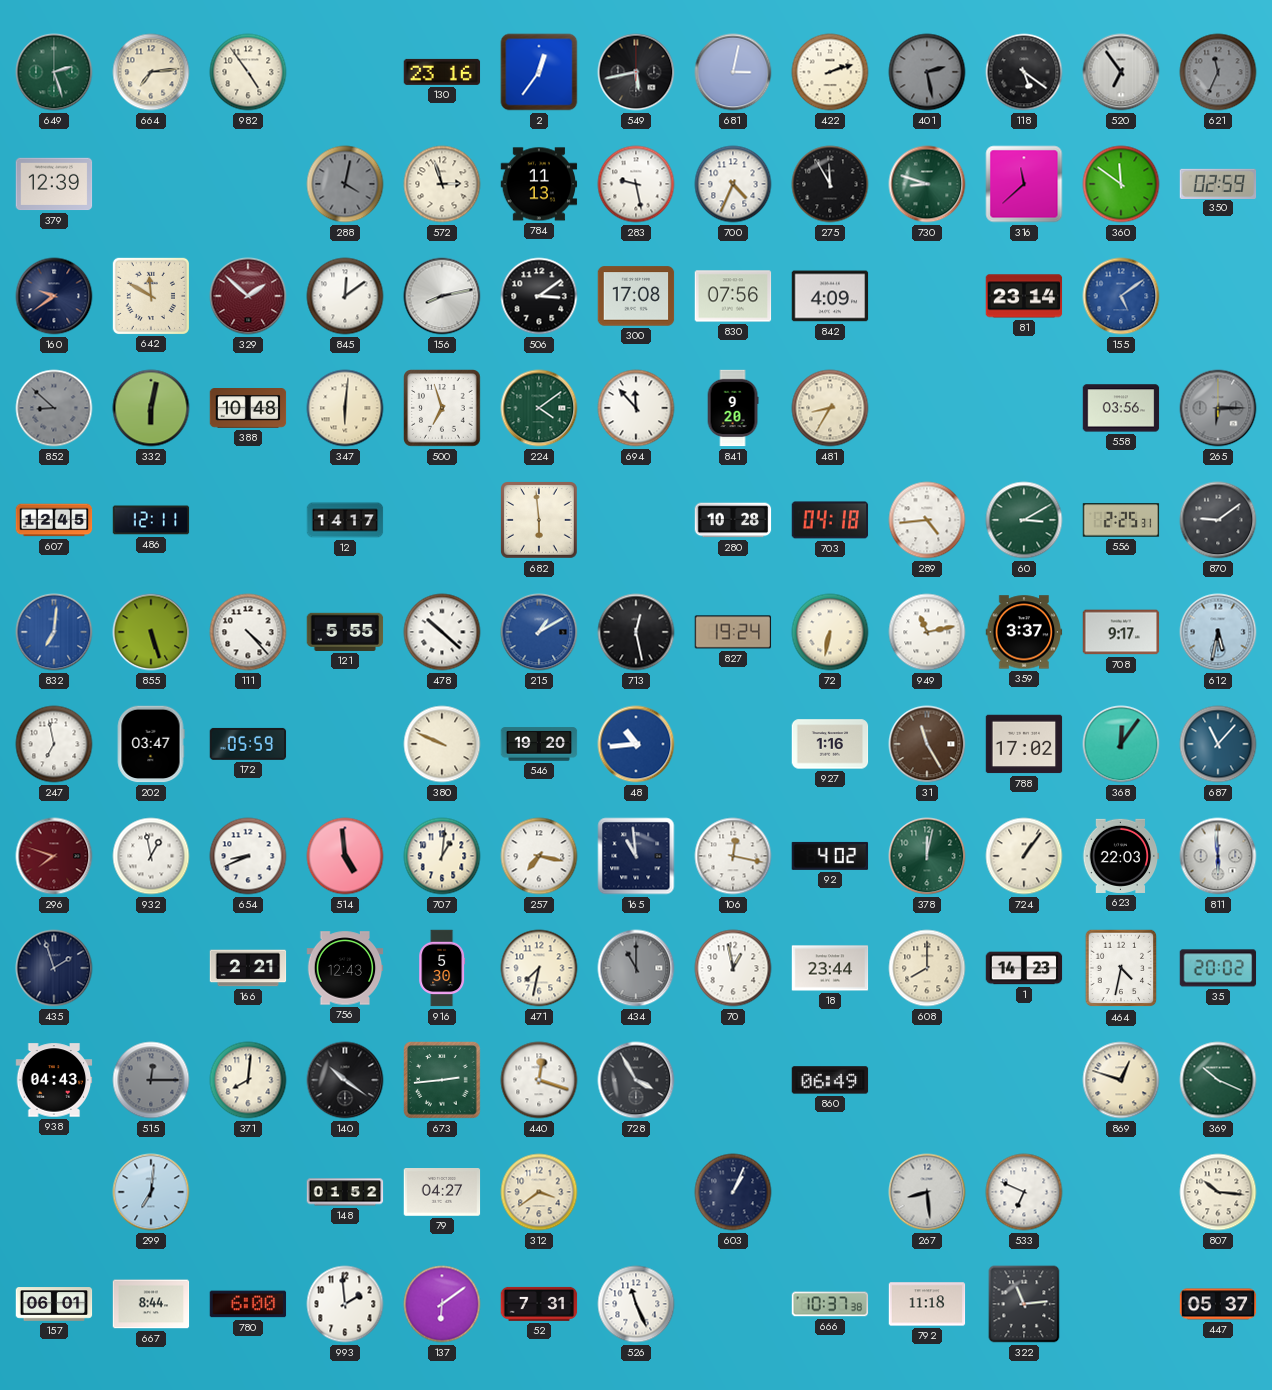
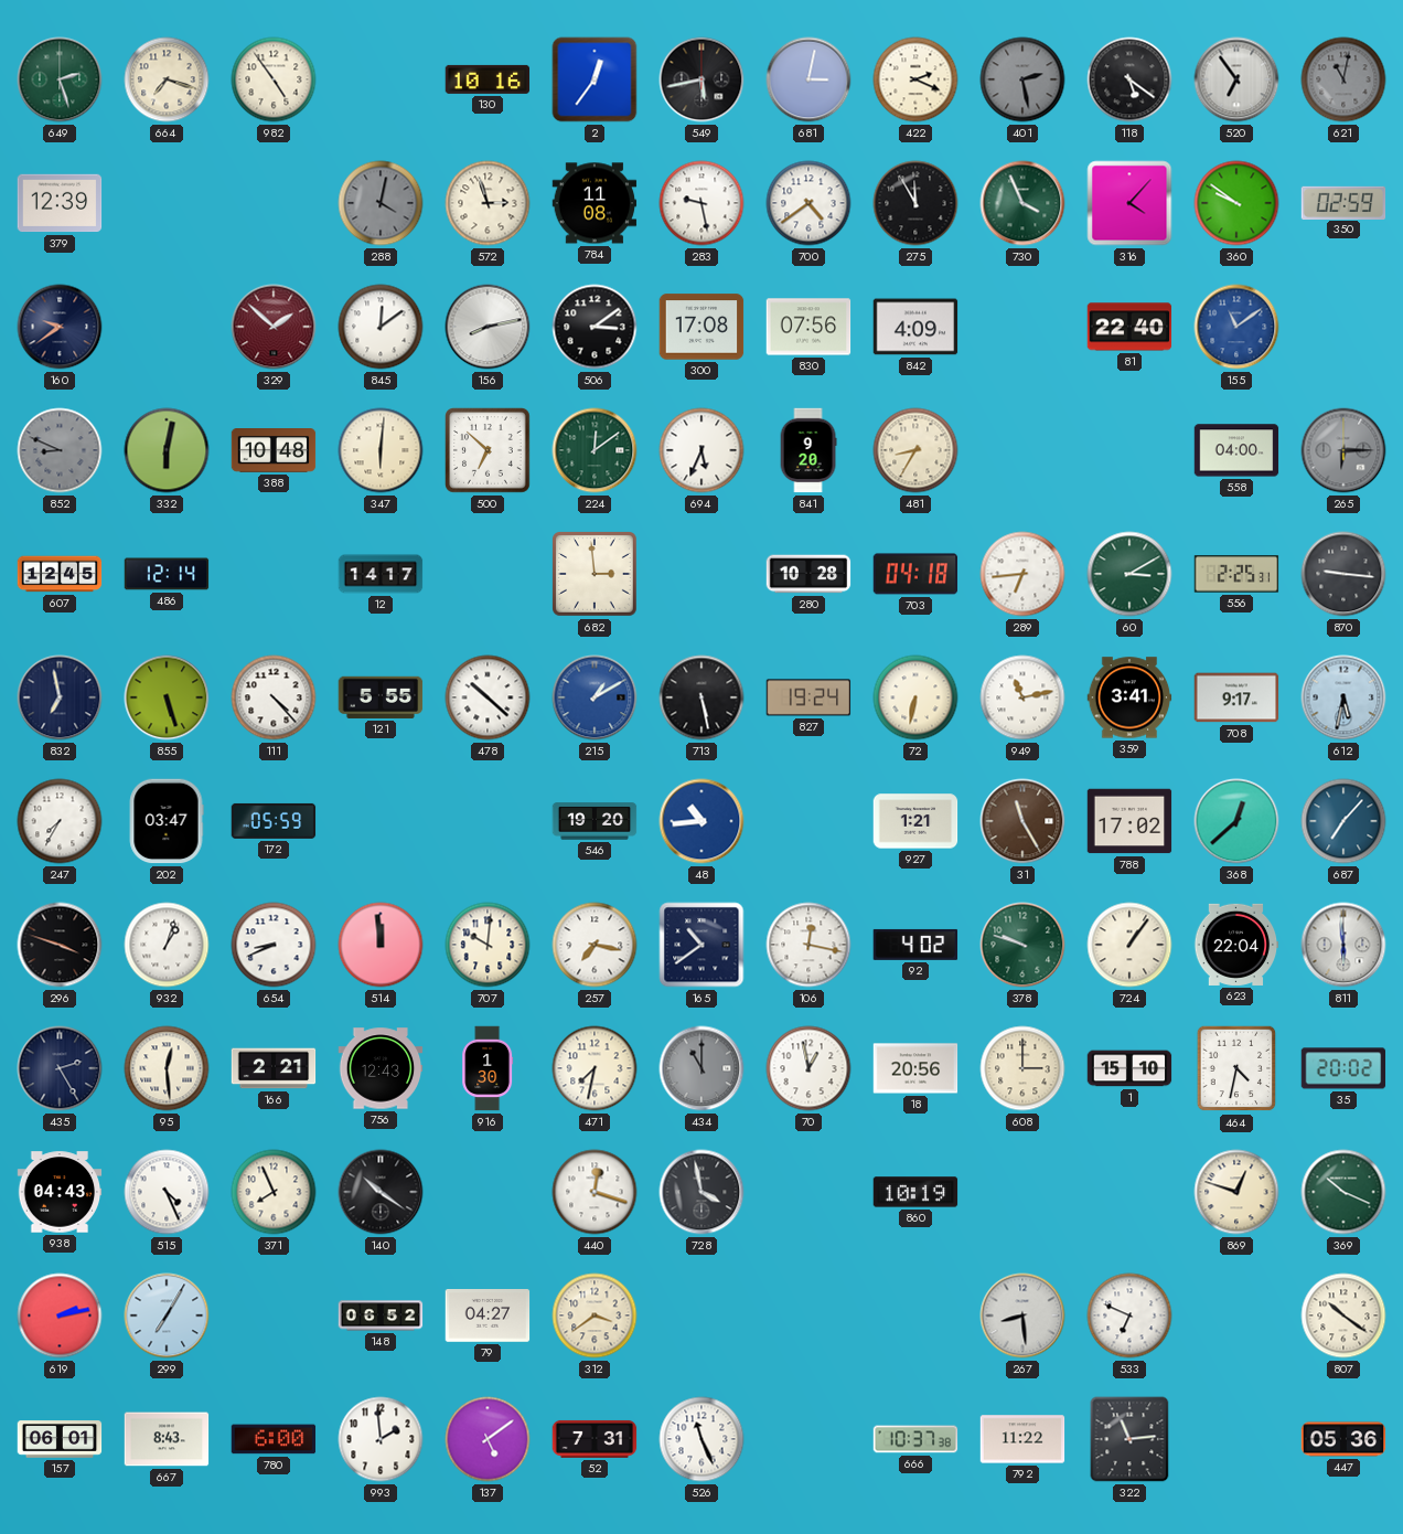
664: 7:14 -> 7:18
130: 23:16 -> 10:16
422: 2:12 -> 2:19
621: 11:34 -> 11:02
784: 11:13 -> 11:08
700: 4:34 -> 4:39
730: 8:48 -> 3:56
316: 11:38 -> 4:07
360: 11:51 -> 9:51
642: 11:50 -> none
81: 23:14 -> 22:40
155: 5:09 -> 11:09
852: 8:52 -> 8:49
500: 6:57 -> 6:52
224: 4:09 -> 12:09
694: 11:53 -> 5:34
558: 03:56 -> 04:00
486: 12:11 -> 12:14
682: 5:59 -> 2:59
289: 4:44 -> 6:44
870: 9:09 -> 9:16
832: 7:01 -> 6:58
832 dial: blue -> navy
713: 12:28 -> 5:28
359: 3:37 -> 3:41
247: 6:58 -> 7:35
380: 9:49 -> none
927: 1:16 -> 1:21
368: 12:06 -> 12:38
687: 11:07 -> 7:07
296: 7:48 -> 3:48
296 dial: burgundy -> black
932: 12:58 -> 1:03
514: 4:59 -> 11:59
707: 1:01 -> 10:01
165: 10:59 -> 10:39
378: 12:02 -> 9:48
623: 22:03 -> 22:04
435: 1:57 -> 2:25
95: none -> 12:29
916: 5:30 -> 1:30
18: 23:44 -> 20:56
608: 8:00 -> 3:00
1: 14:23 -> 15:10
515: 12:15 -> 4:26
515 dial: grey -> white
371: 8:01 -> 7:56
673: 2:44 -> none
728: 3:55 -> 3:58
860: 06:49 -> 10:19
619: none -> 2:13
299: 7:01 -> 7:05
148: 01:52 -> 06:52
603: 1:04 -> none
807: 10:16 -> 10:21
667: 8:44 -> 8:43
137: 6:09 -> 5:09
792: 11:18 -> 11:22
447: 05:37 -> 05:36
